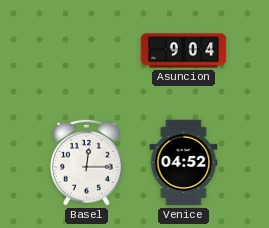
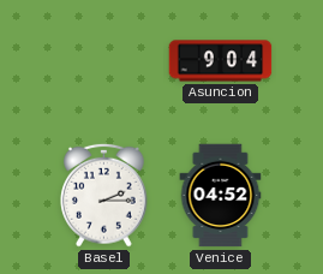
Basel: 12:15 -> 2:15
